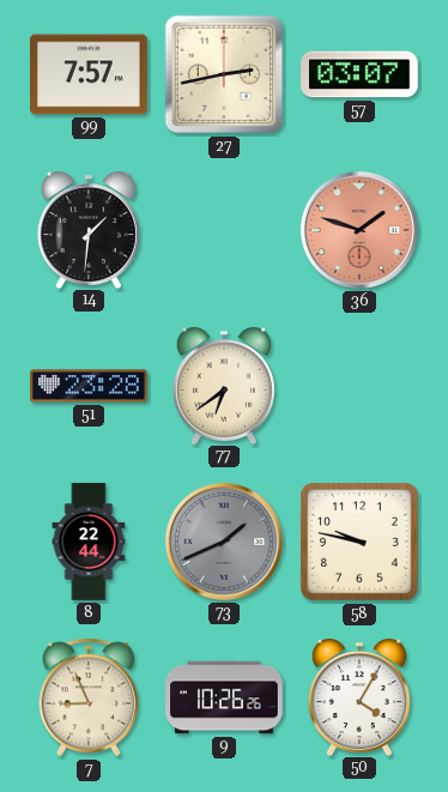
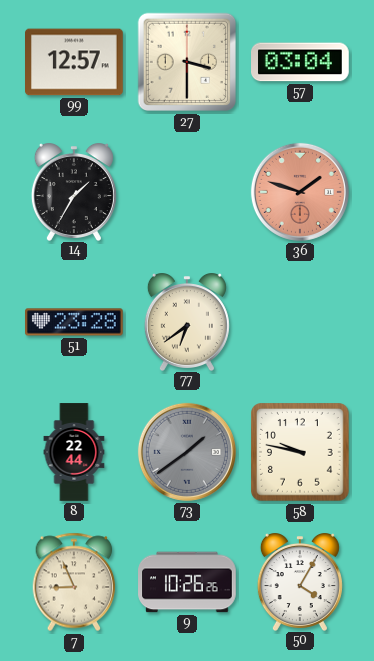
99: 7:57 -> 12:57
27: 2:43 -> 3:30
57: 03:07 -> 03:04
14: 1:31 -> 1:35
73: 1:41 -> 1:39
